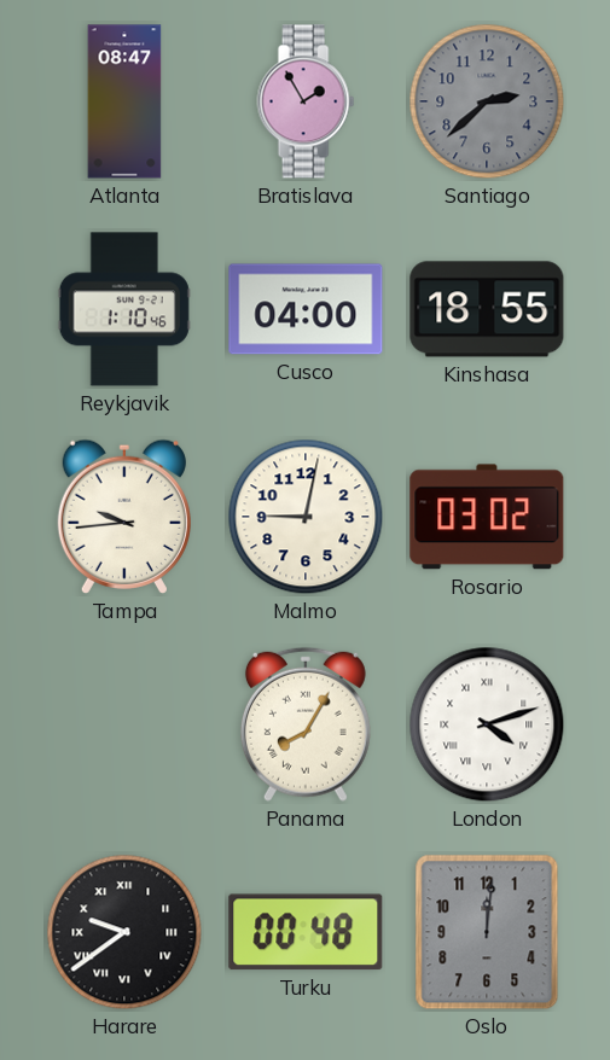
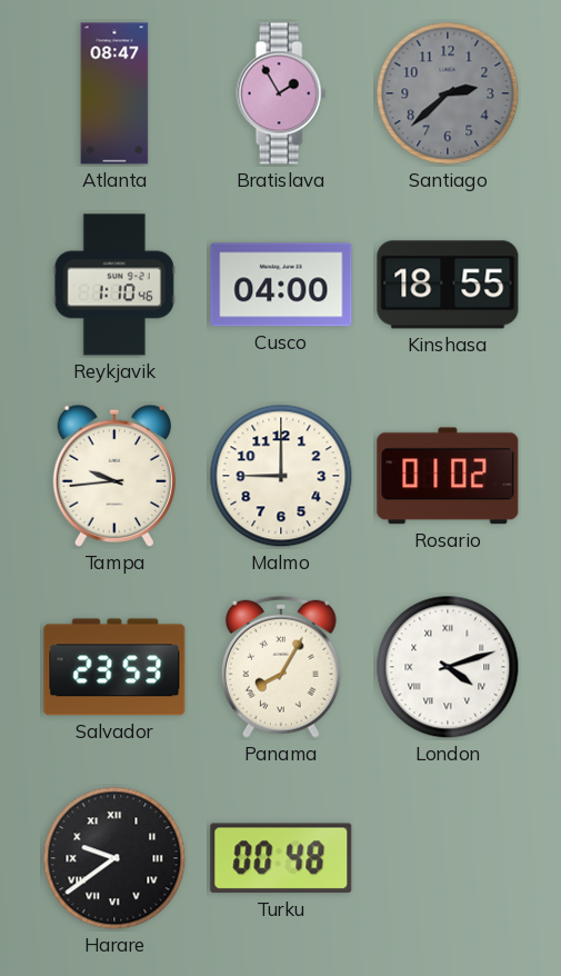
Malmo: 9:02 -> 9:00
Rosario: 03:02 -> 01:02
Salvador: none -> 23:53
Oslo: 12:01 -> none
